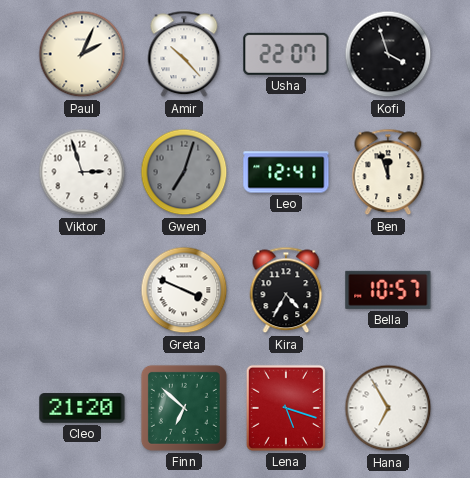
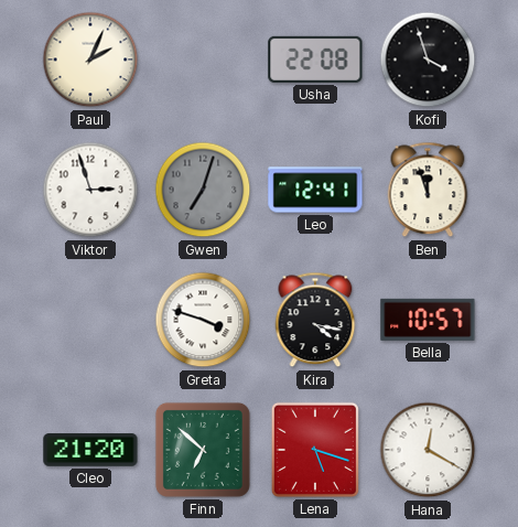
Amir: 10:23 -> none
Usha: 22:07 -> 22:08
Greta: 3:49 -> 3:48
Kira: 4:35 -> 4:17
Hana: 6:55 -> 12:20
